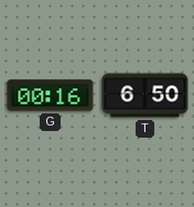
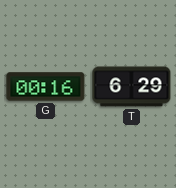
T: 6:50 -> 6:29
